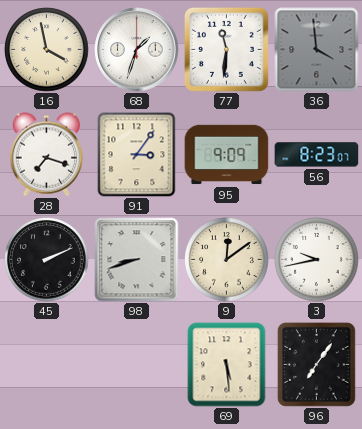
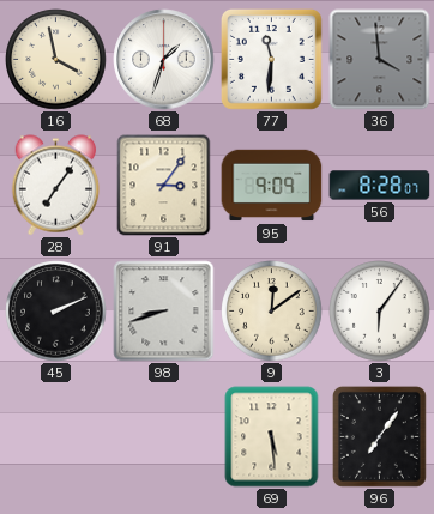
28: 7:18 -> 7:06
56: 8:23 -> 8:28
3: 9:43 -> 6:06
